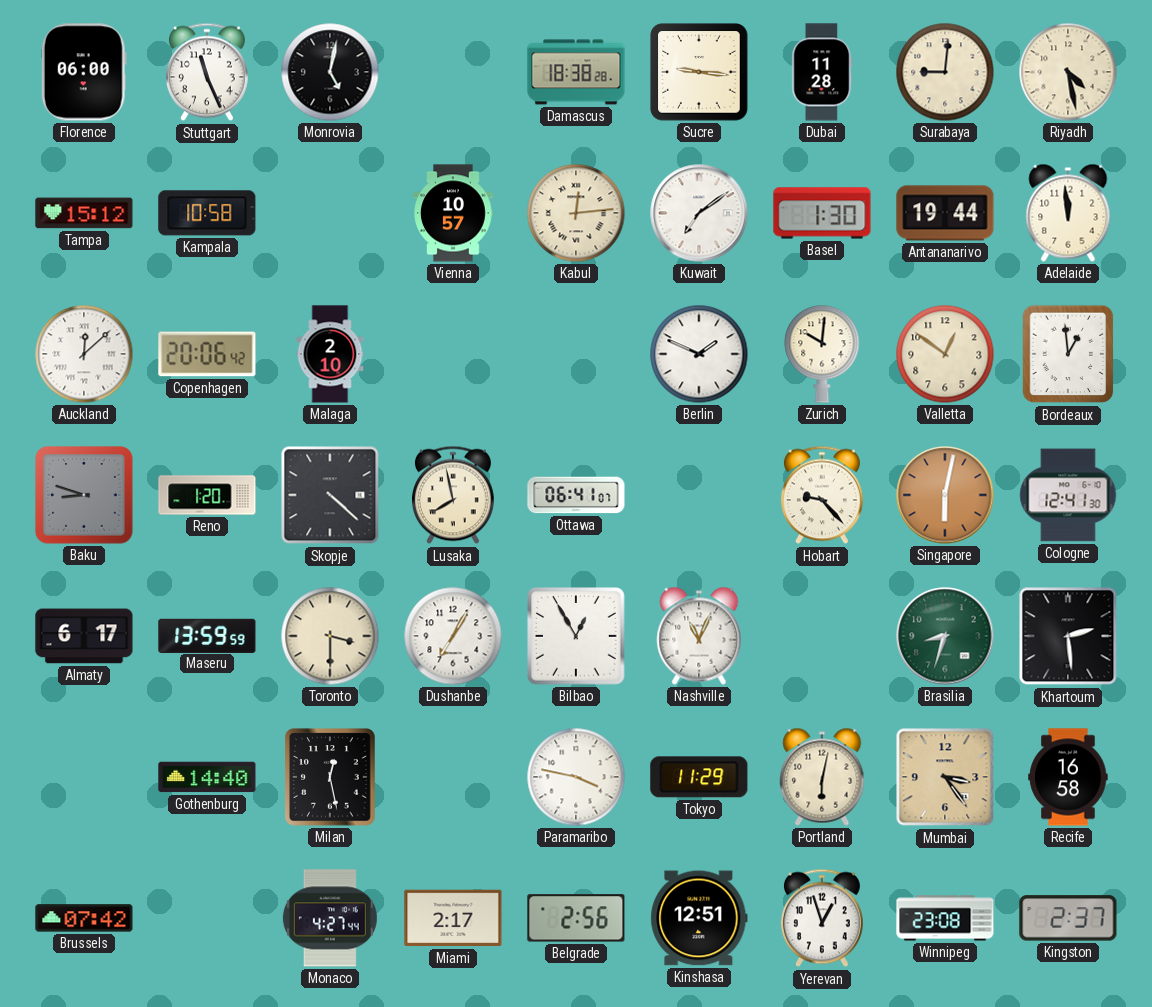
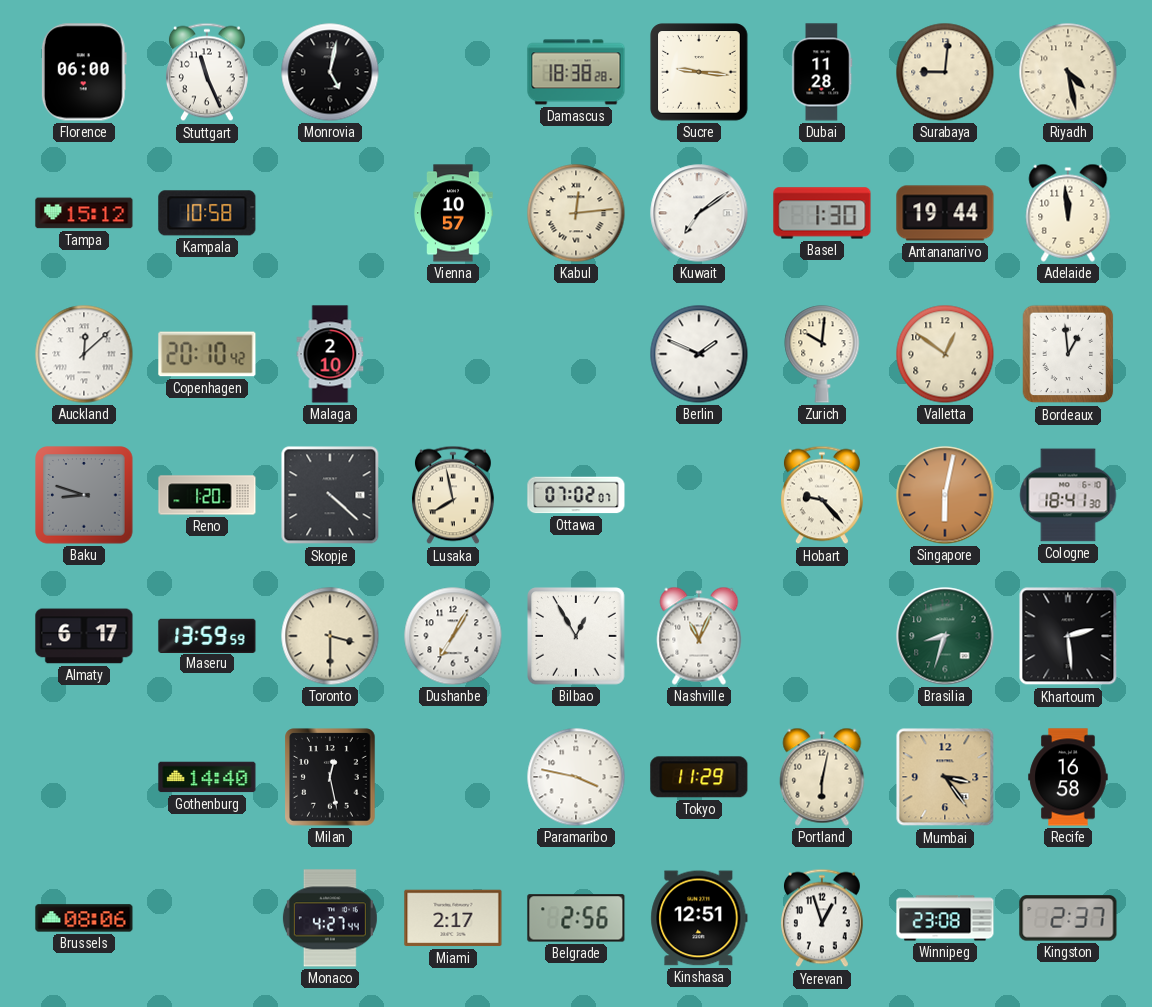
Copenhagen: 20:06 -> 20:10
Ottawa: 06:41 -> 07:02
Cologne: 12:41 -> 18:41
Brussels: 07:42 -> 08:06
